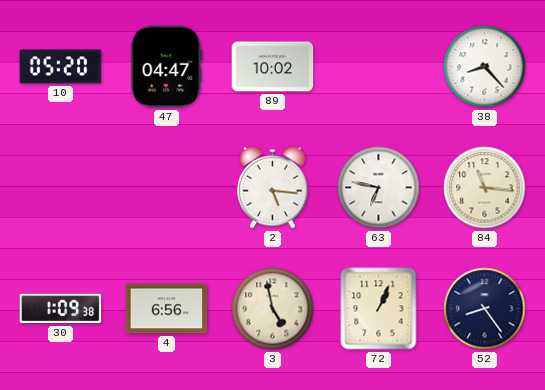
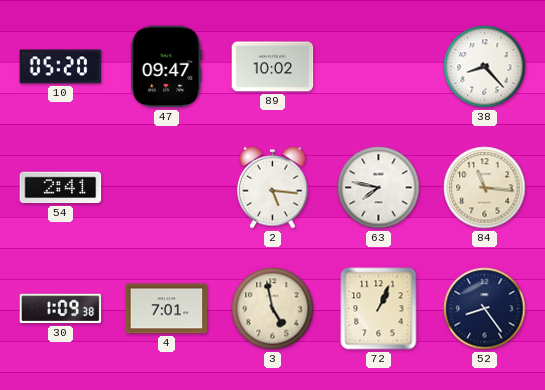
47: 04:47 -> 09:47
54: none -> 2:41
63: 6:47 -> 7:47
4: 6:56 -> 7:01
